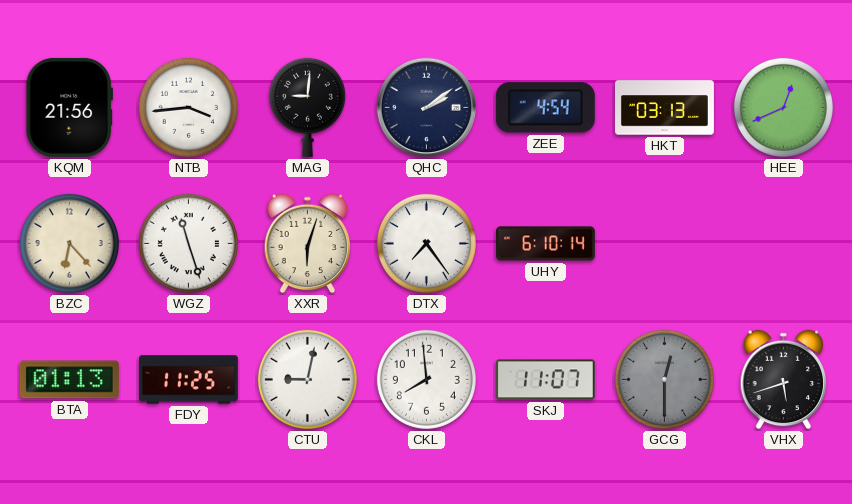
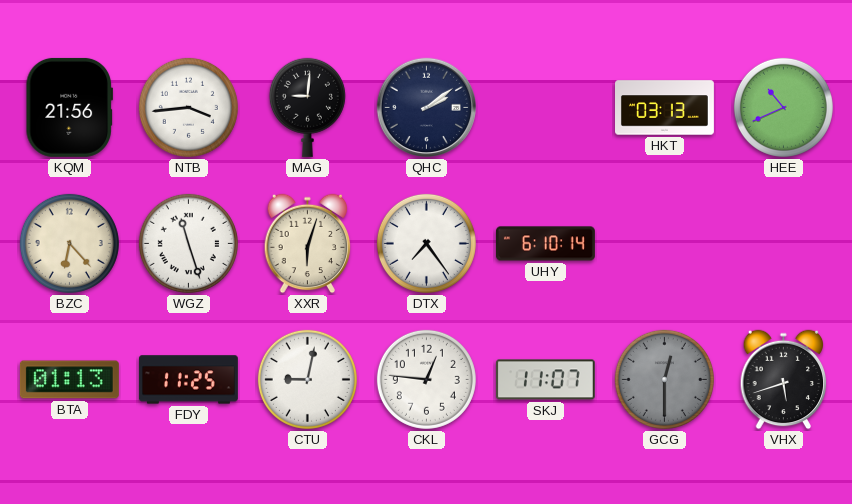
ZEE: 4:54 -> none
HEE: 12:41 -> 10:41
CKL: 7:59 -> 12:46
